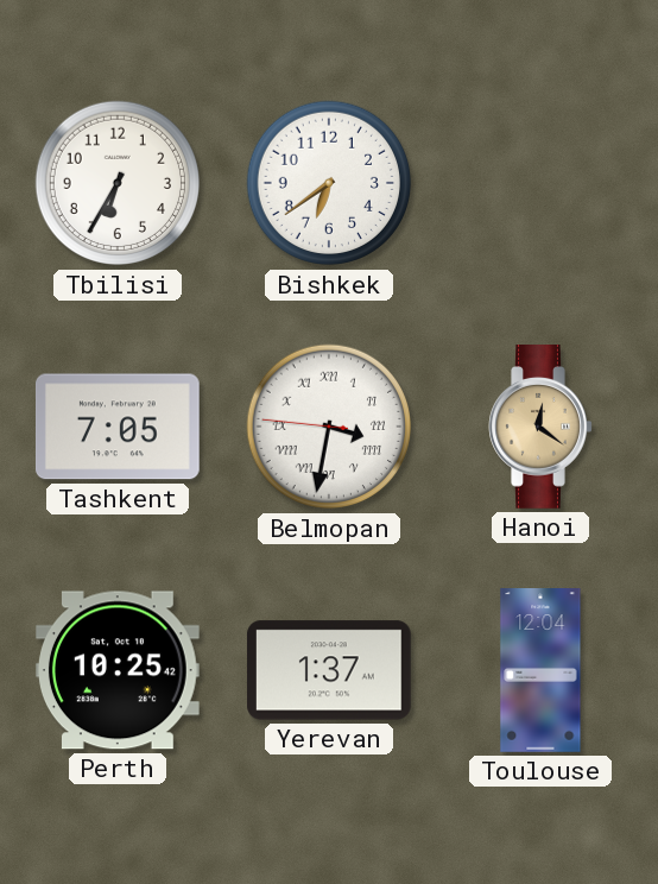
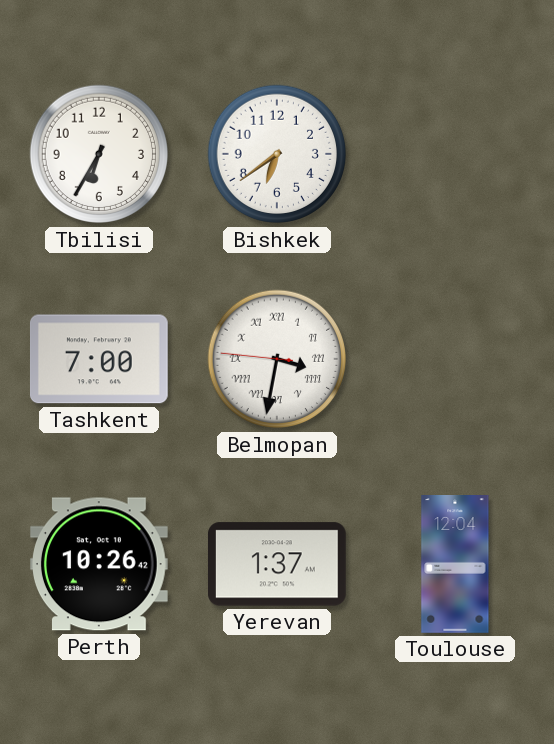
Tashkent: 7:05 -> 7:00
Hanoi: 12:21 -> none
Perth: 10:25 -> 10:26
